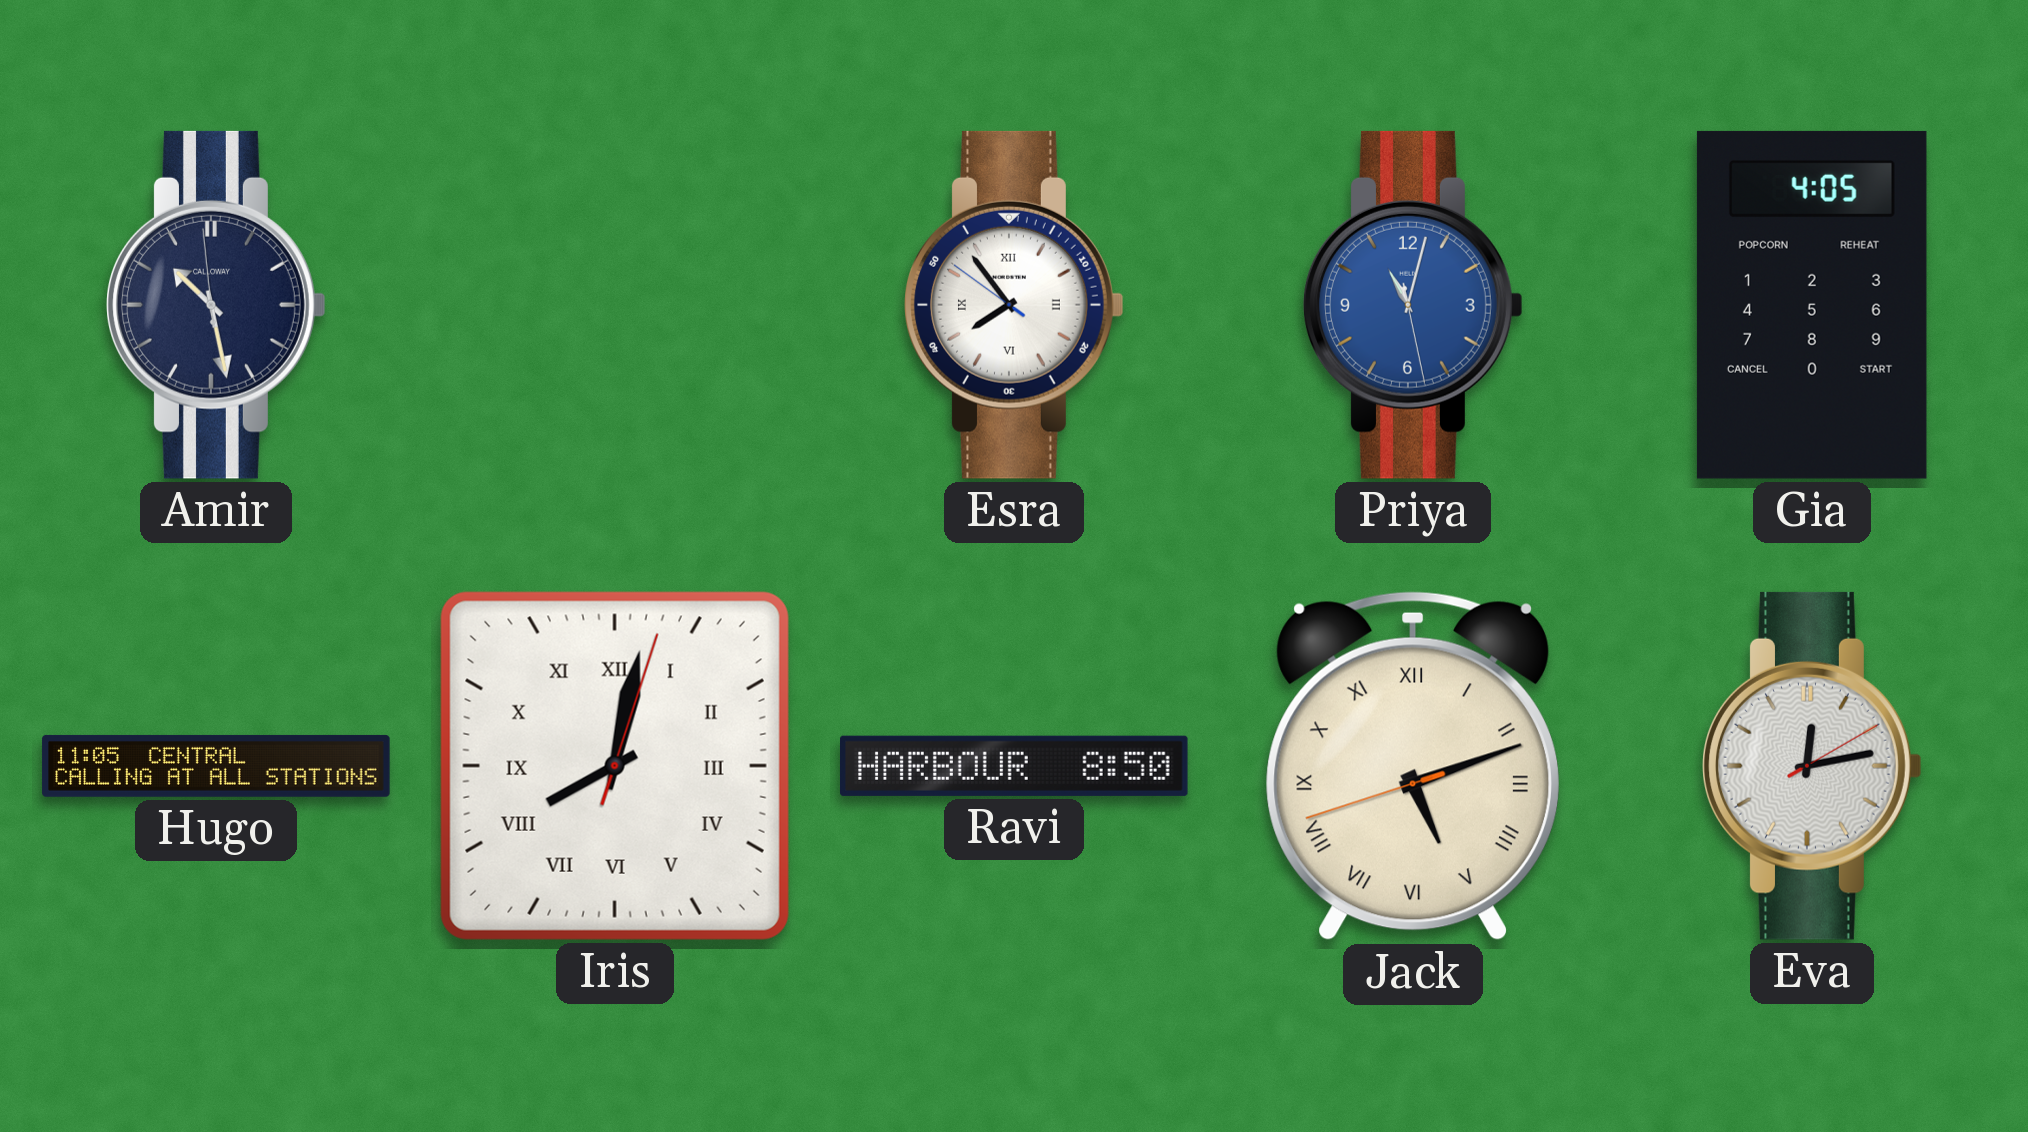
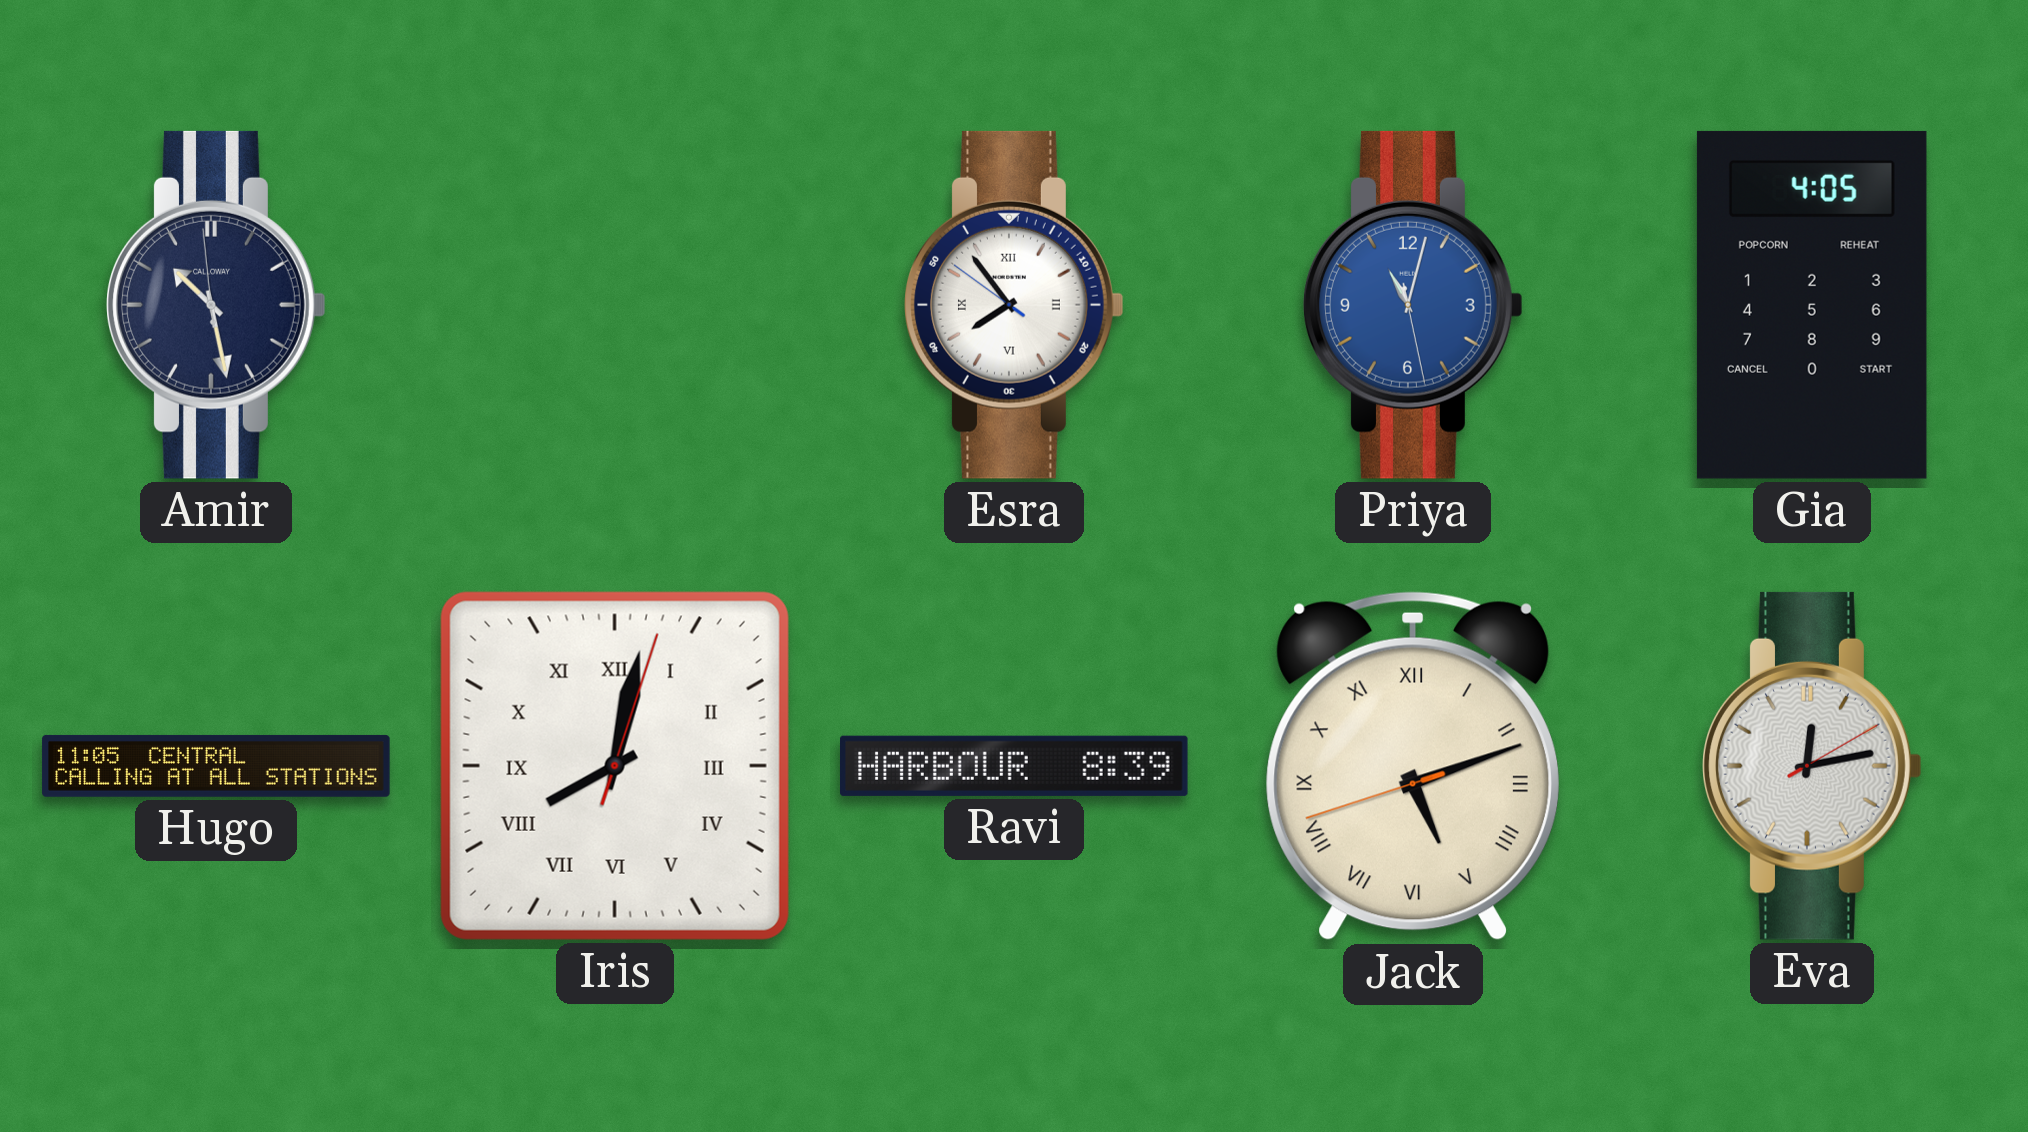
Ravi: 8:50 -> 8:39
